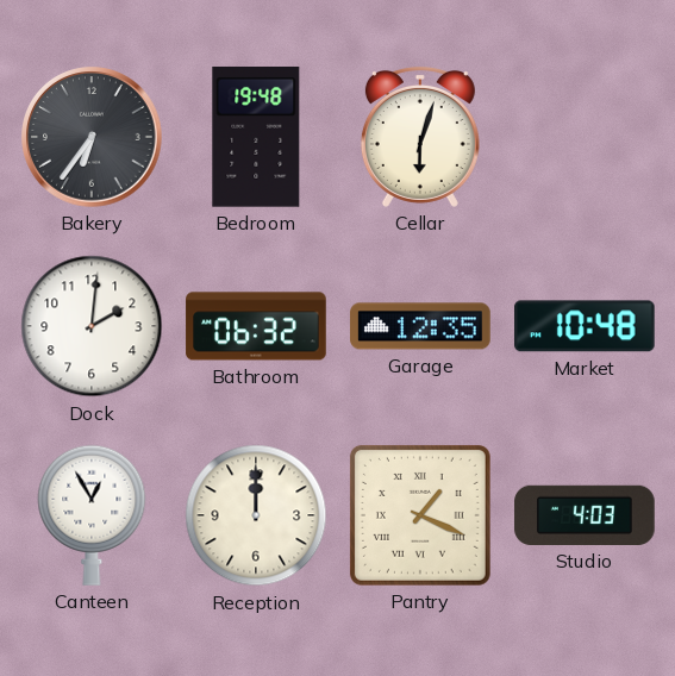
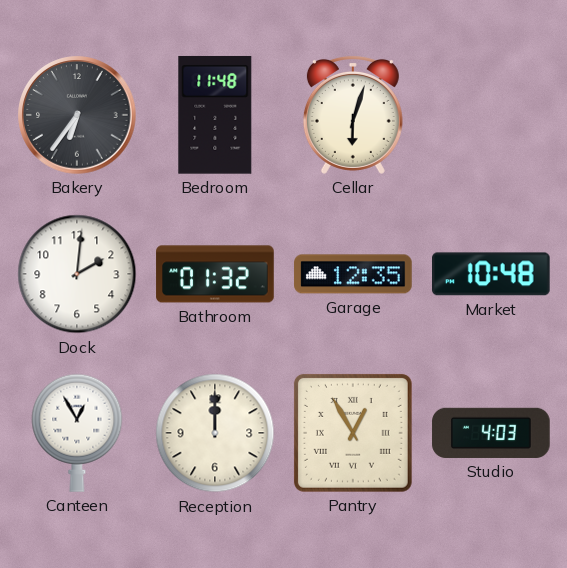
Bedroom: 19:48 -> 11:48
Bathroom: 06:32 -> 01:32
Pantry: 1:19 -> 12:55
